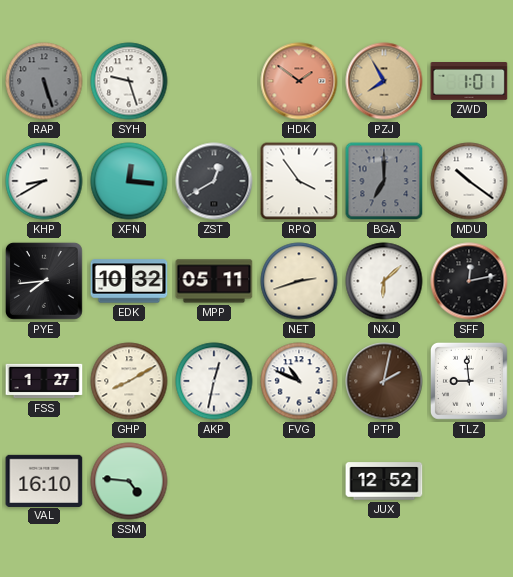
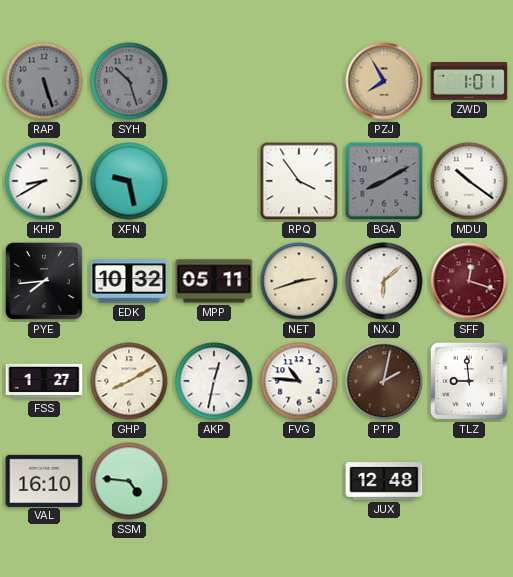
SYH: 9:27 -> 10:27
SYH dial: white -> grey
HDK: 1:51 -> none
XFN: 12:16 -> 9:28
ZST: 12:40 -> none
BGA: 7:00 -> 8:10
SFF: 12:13 -> 12:18
SFF dial: black -> burgundy
FVG: 10:49 -> 10:46
JUX: 12:52 -> 12:48
